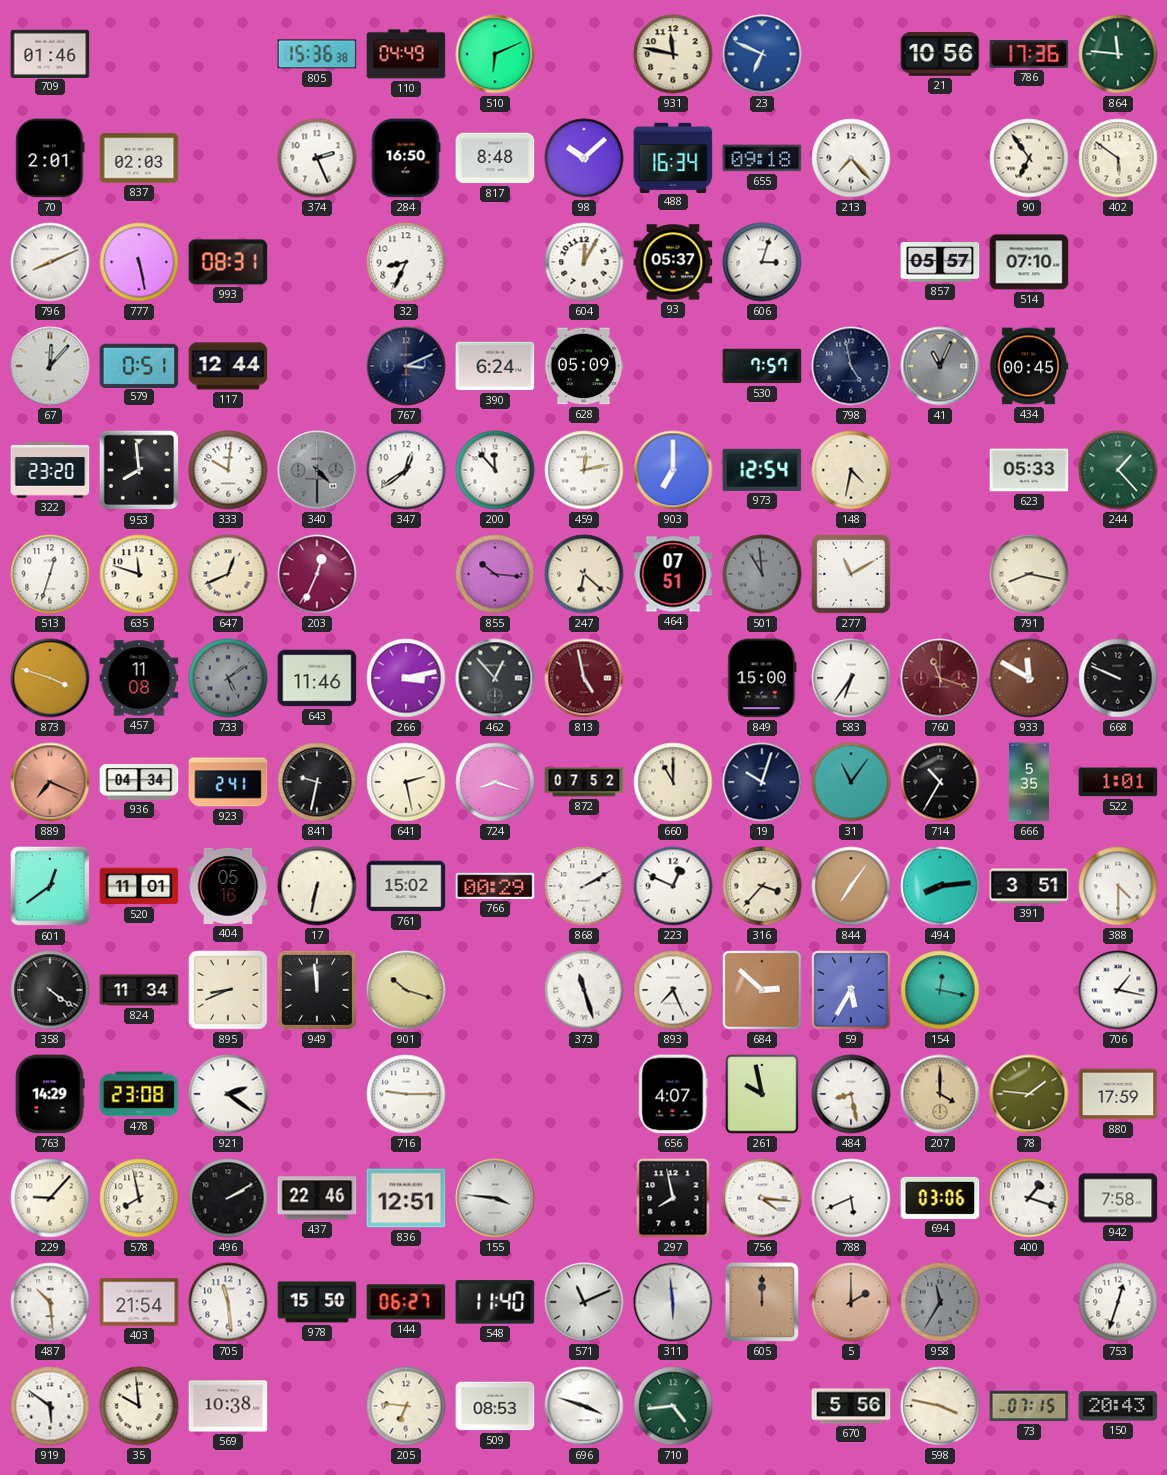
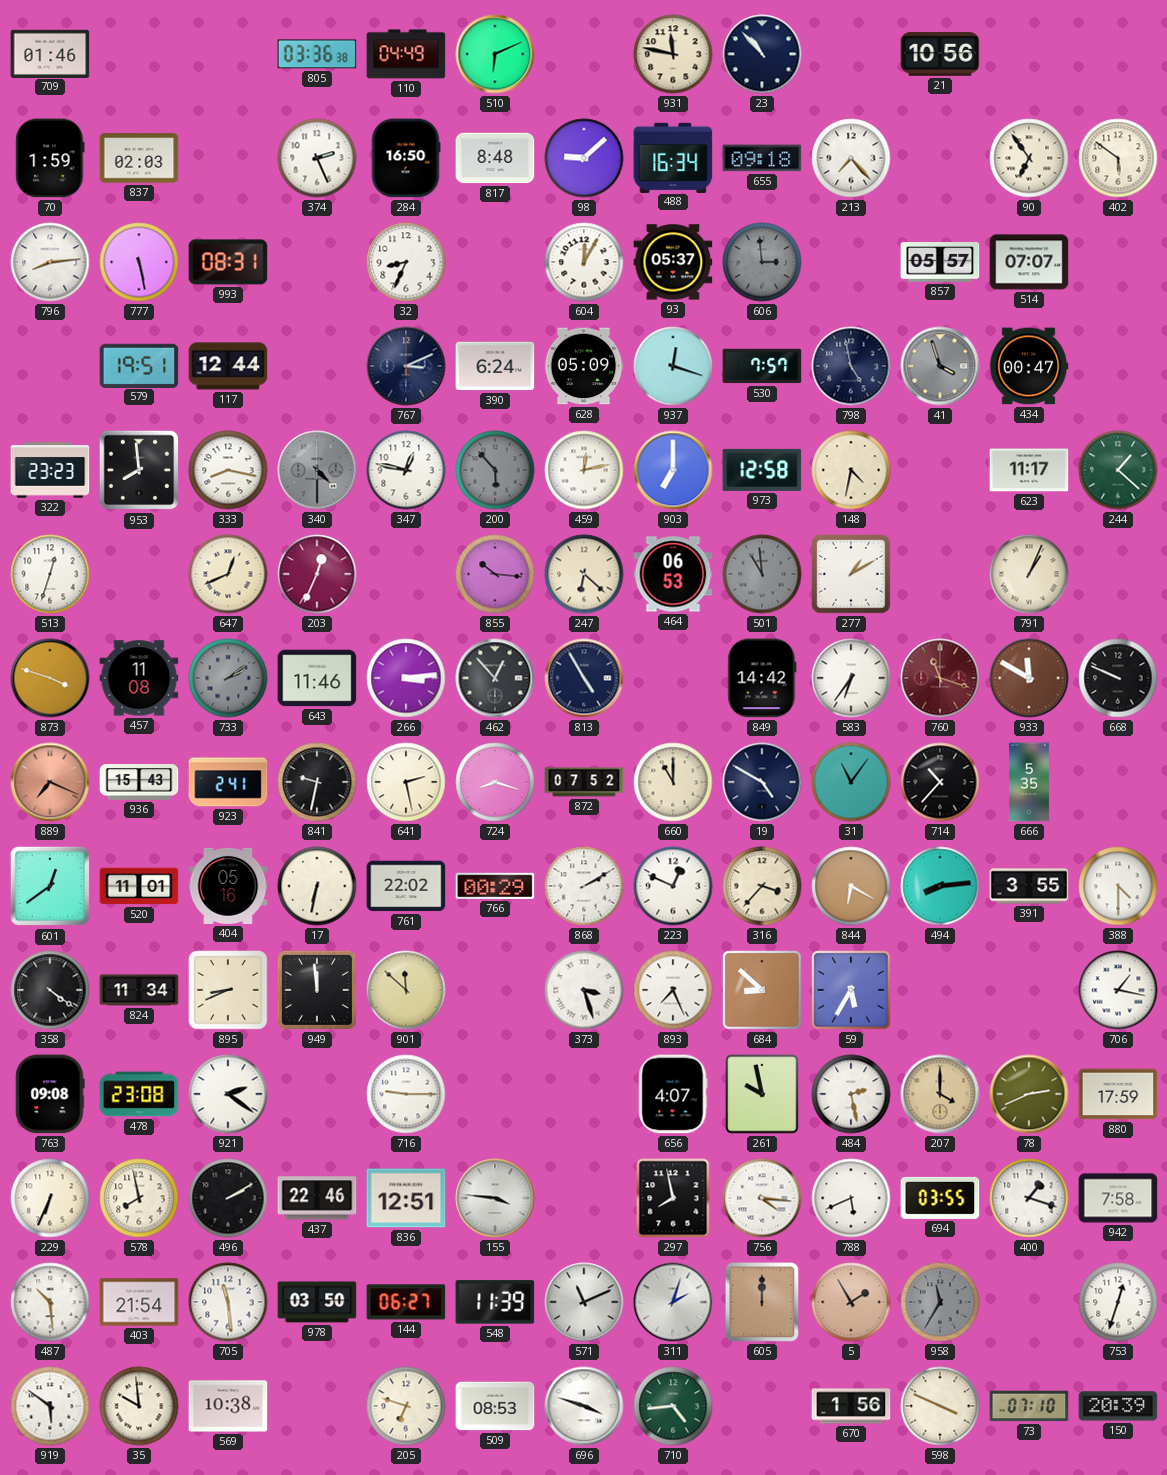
805: 15:36 -> 03:36
23: 6:49 -> 10:53
23 dial: blue -> navy
786: 17:36 -> none
864: 11:46 -> none
70: 2:01 -> 1:59
98: 10:08 -> 9:08
796: 8:11 -> 8:14
606: 3:03 -> 2:59
606 dial: white -> grey
514: 07:10 -> 07:07
67: 12:07 -> none
579: 0:51 -> 19:51
937: none -> 12:18
41: 11:04 -> 3:57
434: 00:45 -> 00:47
322: 23:20 -> 23:23
333: 10:01 -> 8:17
347: 12:39 -> 12:47
200: 11:53 -> 5:53
200 dial: white -> grey
973: 12:54 -> 12:58
623: 05:33 -> 11:17
244: 1:23 -> 1:22
635: 11:48 -> none
464: 07:51 -> 06:53
277: 11:10 -> 1:10
791: 8:17 -> 1:04
733: 5:09 -> 2:09
266: 3:13 -> 3:14
813: 4:58 -> 4:55
813 dial: burgundy -> navy
849: 15:00 -> 14:42
936: 04:34 -> 15:43
19: 10:03 -> 4:50
714: 10:35 -> 10:37
522: 1:01 -> none
761: 15:02 -> 22:02
844: 7:06 -> 6:20
391: 3:51 -> 3:55
901: 10:18 -> 11:52
373: 11:27 -> 3:27
684: 2:52 -> 8:52
154: 12:17 -> none
763: 14:29 -> 09:08
484: 8:28 -> 2:28
78: 1:46 -> 2:41
229: 9:07 -> 6:34
694: 03:06 -> 03:55
978: 15:50 -> 03:50
548: 11:40 -> 11:39
311: 5:59 -> 2:03
5: 2:00 -> 1:55
205: 6:46 -> 6:48
670: 5:56 -> 1:56
598: 3:47 -> 3:49
73: 07:15 -> 07:10
150: 20:43 -> 20:39
